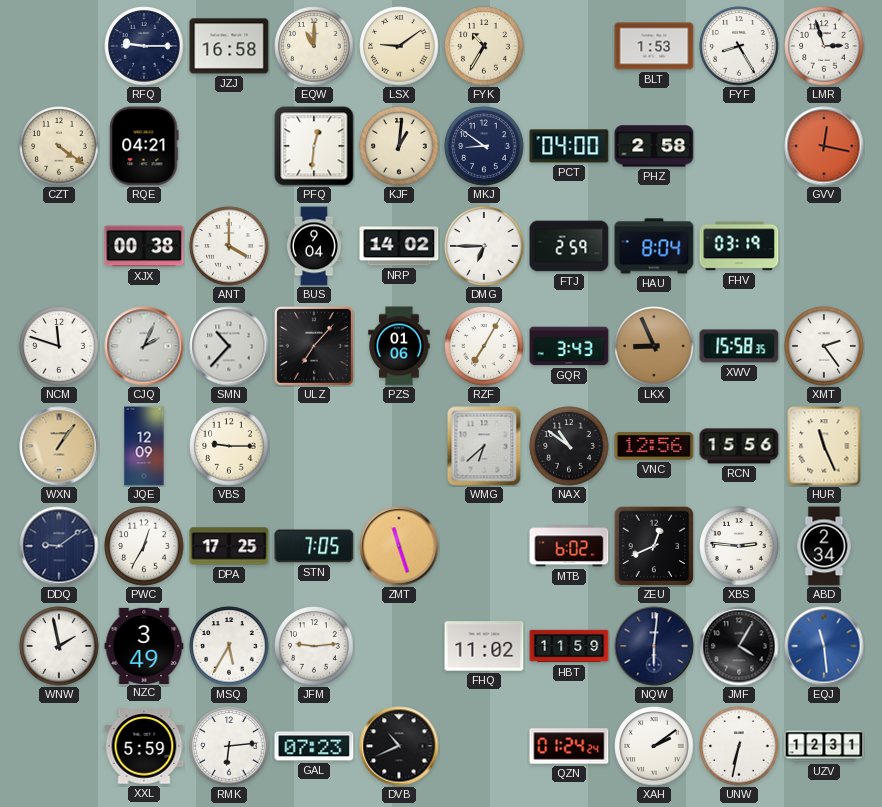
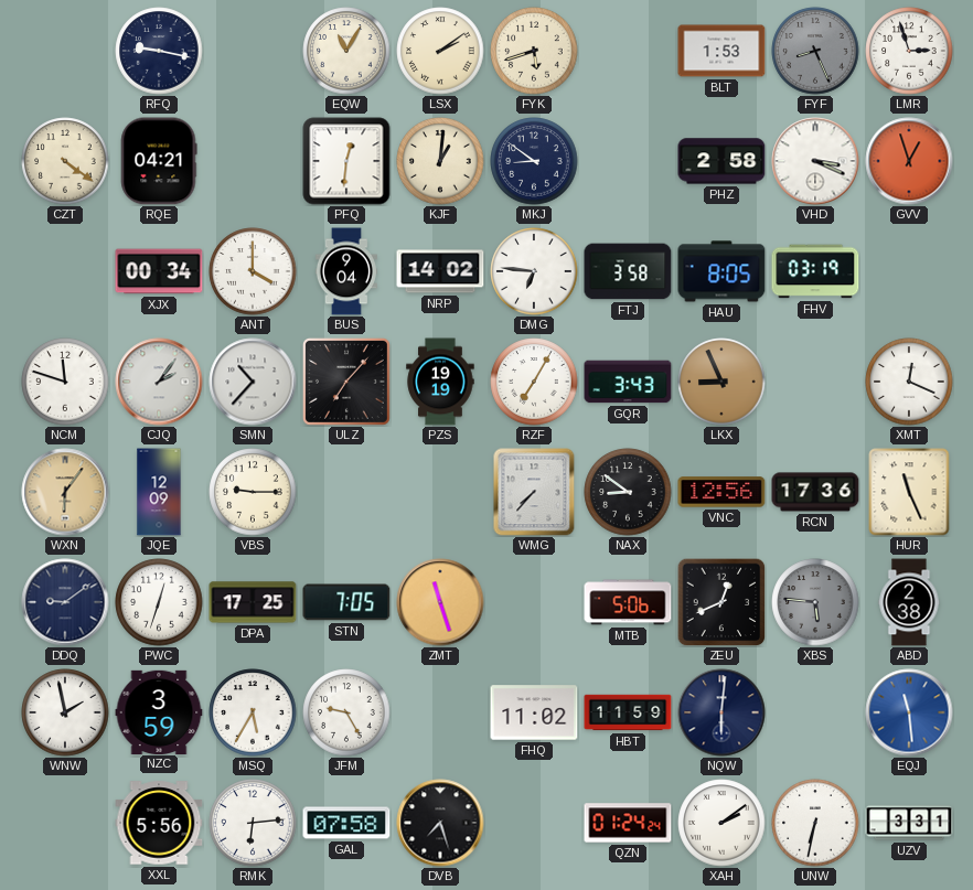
RFQ: 9:15 -> 9:17
JZJ: 16:58 -> none
EQW: 11:00 -> 11:05
LSX: 9:09 -> 2:09
FYK: 10:35 -> 5:42
FYF: 8:25 -> 8:26
FYF dial: white -> grey
PCT: 04:00 -> none
VHD: none -> 3:19
GVV: 12:17 -> 12:57
XJX: 00:38 -> 00:34
DMG: 6:45 -> 6:46
FTJ: 2:59 -> 3:58
HAU: 8:04 -> 8:05
CJQ: 2:04 -> 2:06
PZS: 01:06 -> 19:19
XWV: 15:58 -> none
XMT: 2:24 -> 12:19
WXN: 1:06 -> 6:06
WMG: 6:38 -> 7:37
NAX: 10:51 -> 8:51
RCN: 15:56 -> 17:36
PWC: 12:35 -> 12:33
MTB: 6:02 -> 5:06
XBS: 2:46 -> 5:46
XBS dial: white -> grey
ABD: 2:34 -> 2:38
NZC: 3:49 -> 3:59
JFM: 9:14 -> 9:25
JMF: 4:05 -> none
XXL: 5:59 -> 5:56
GAL: 07:23 -> 07:58
DVB: 10:41 -> 7:27
UZV: 12:31 -> 3:31
